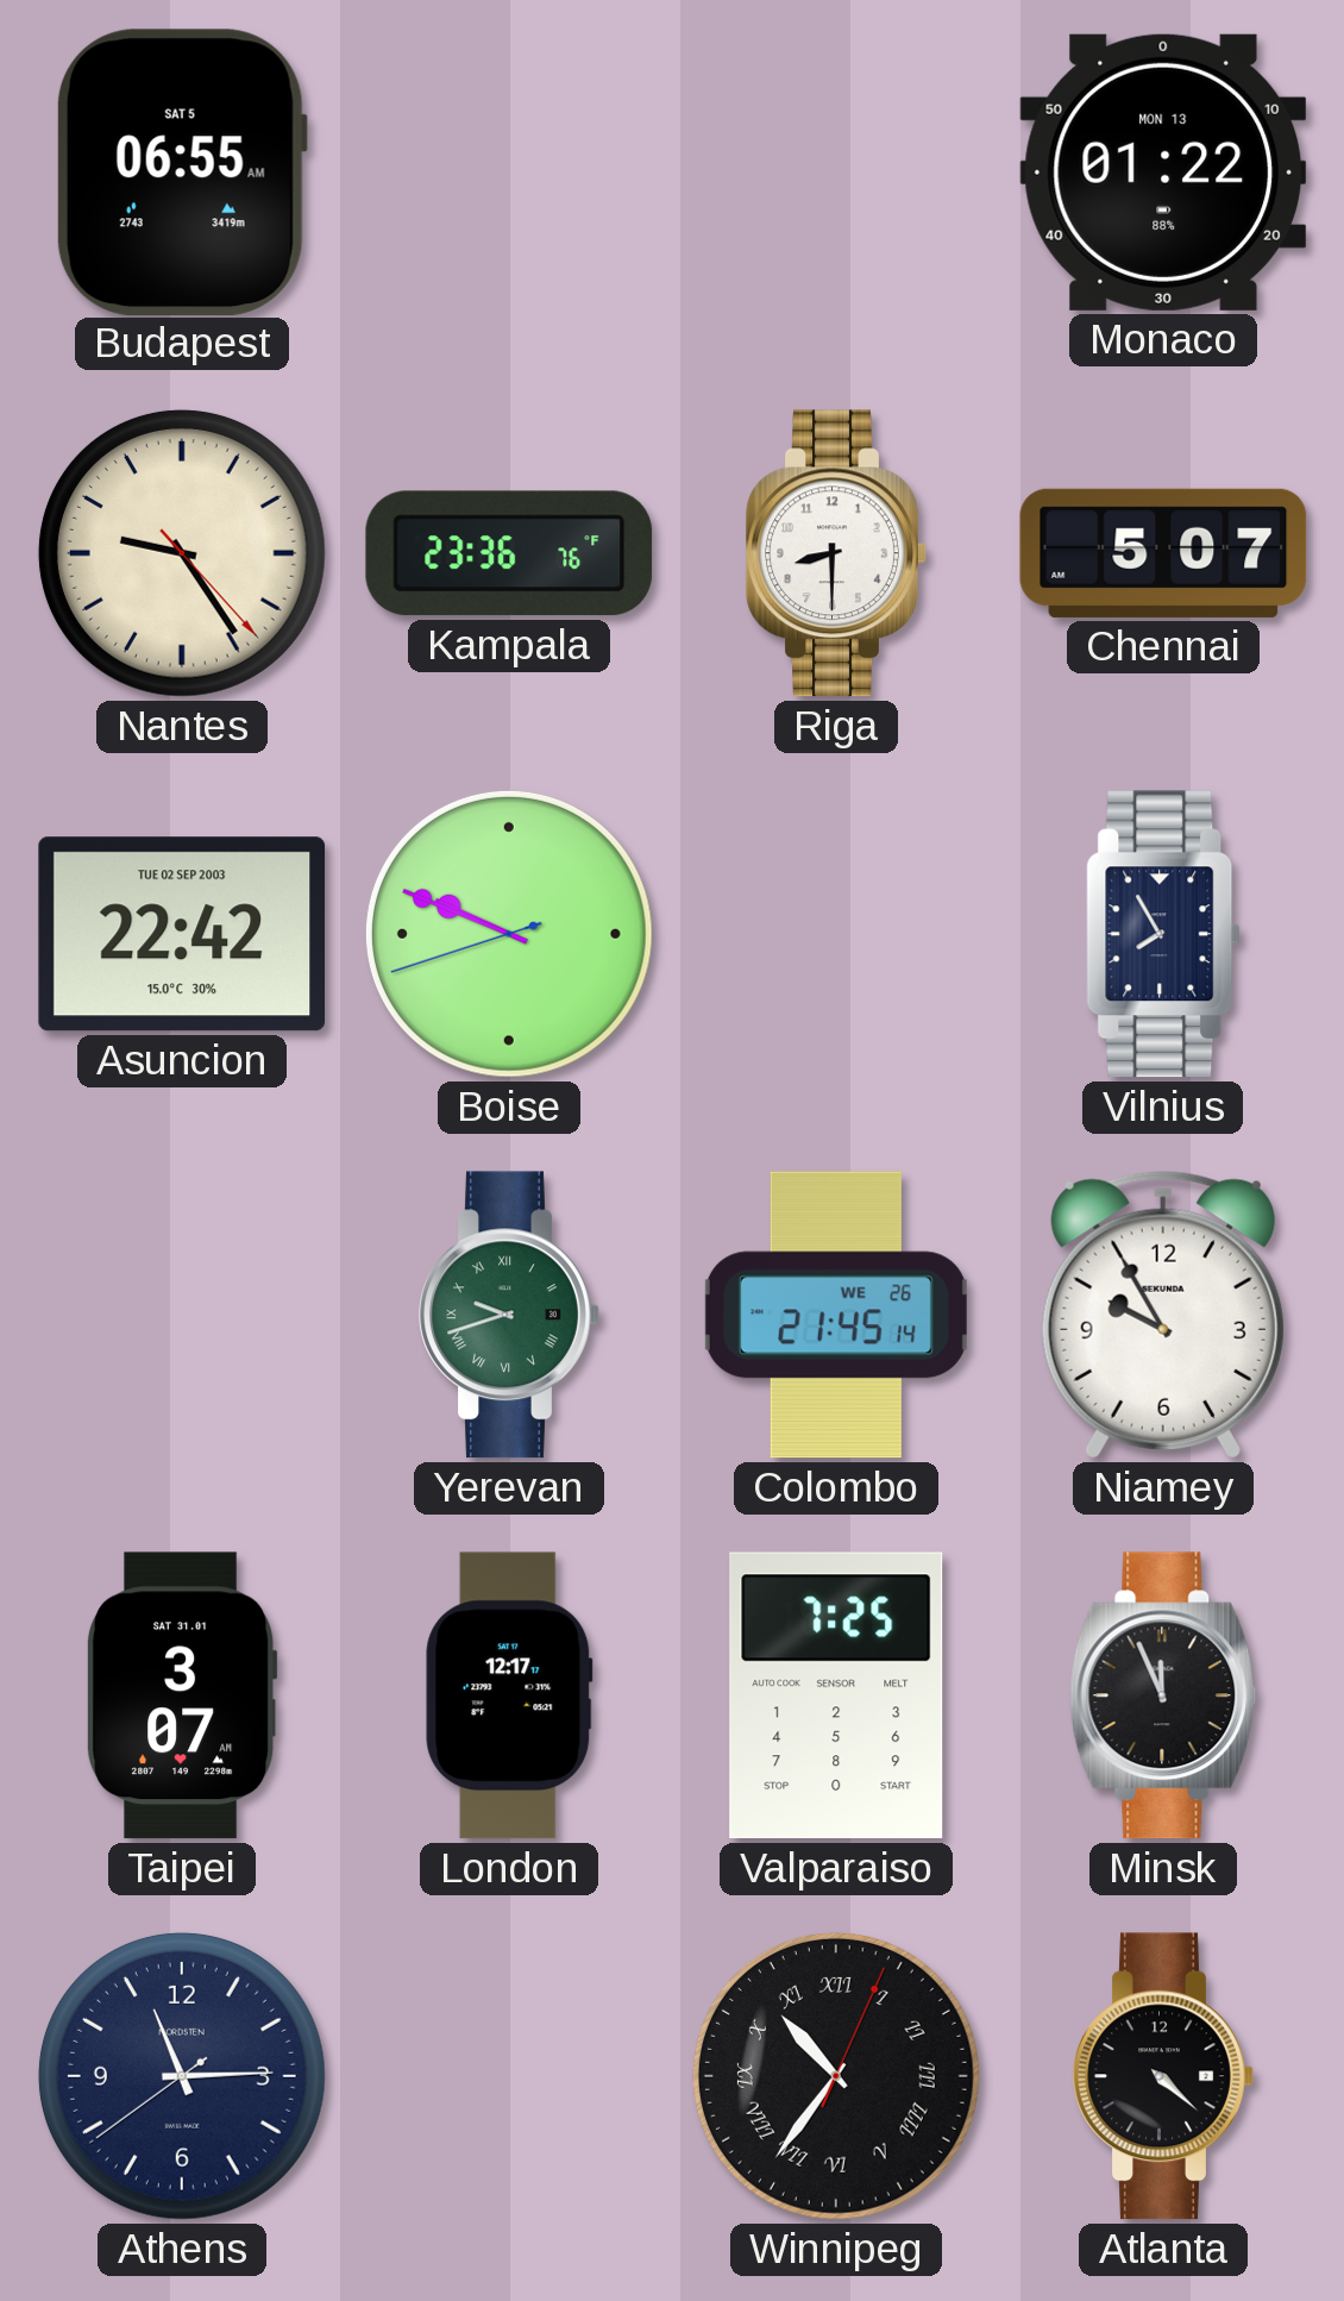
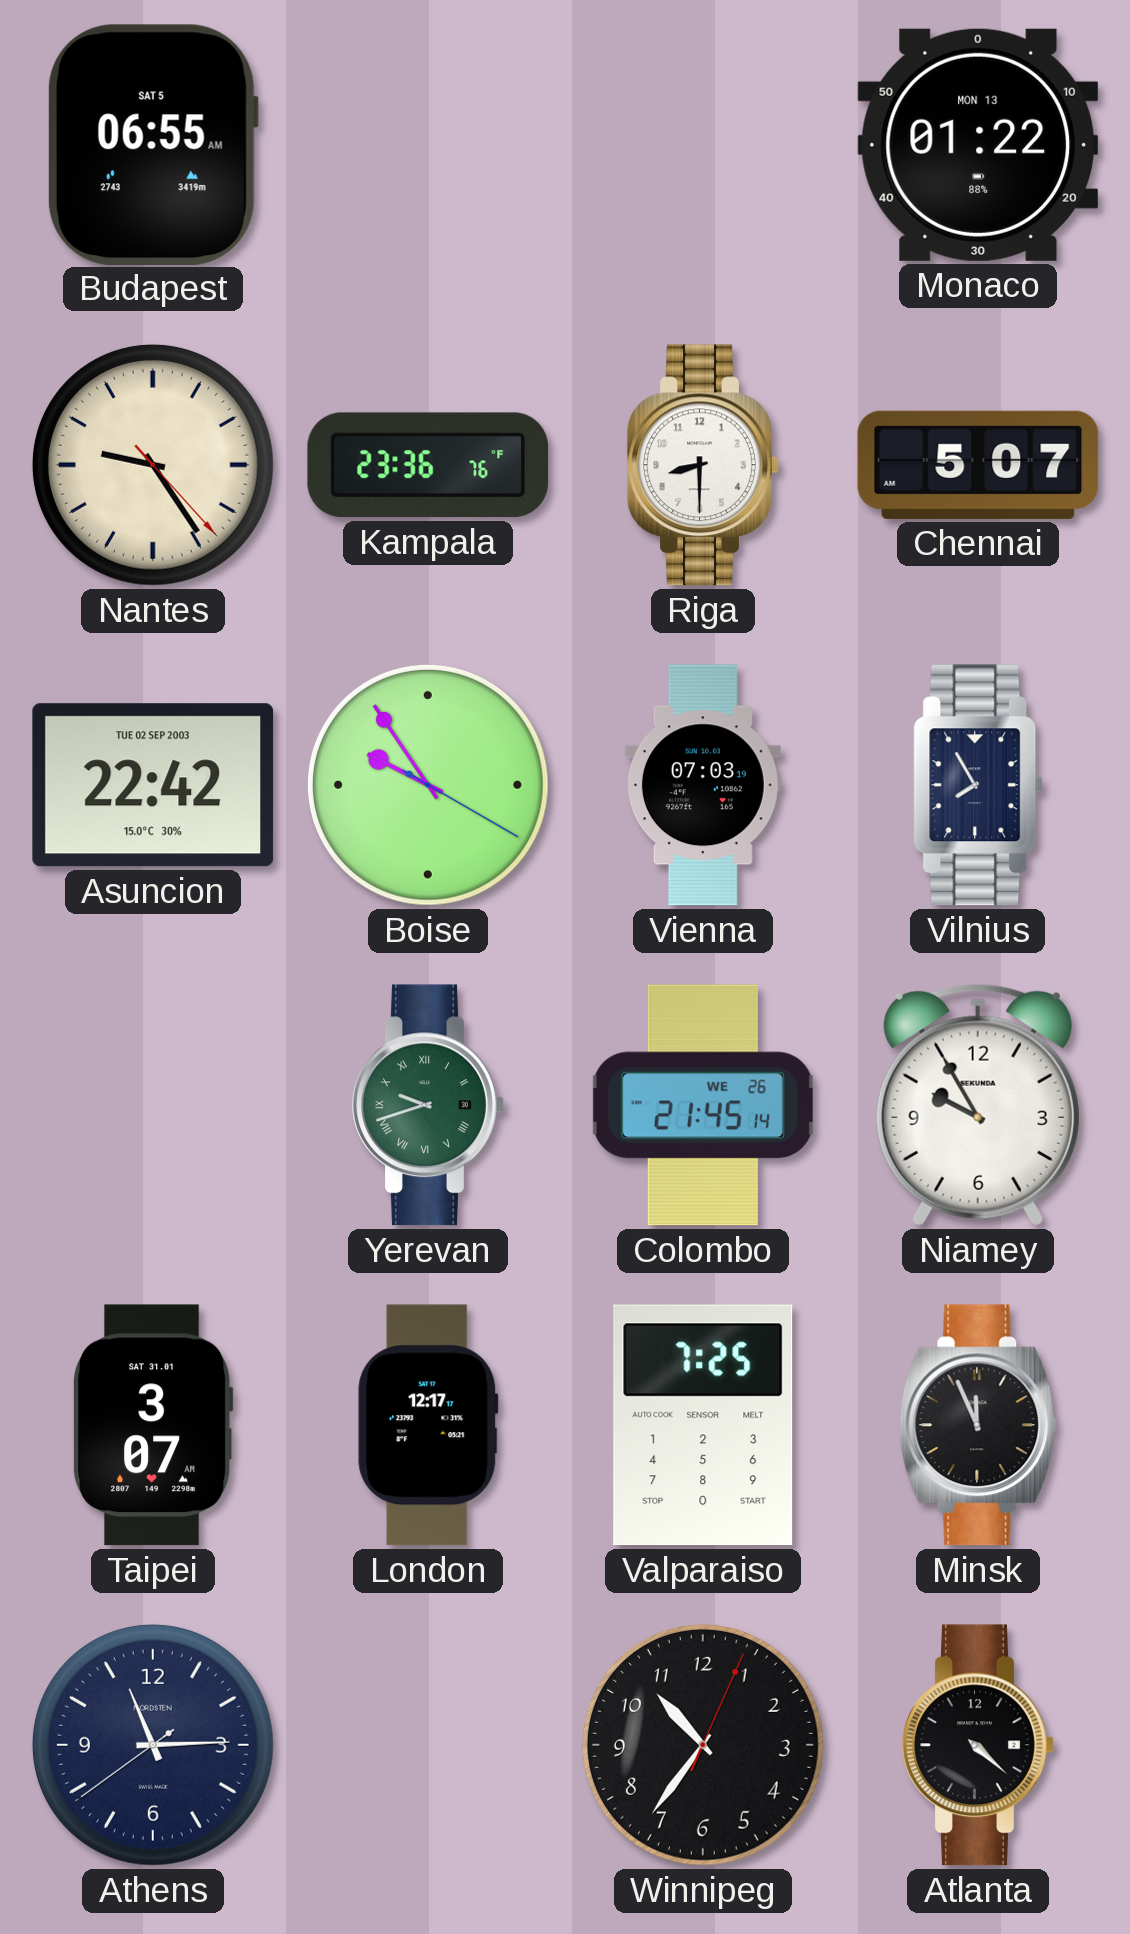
Boise: 9:48 -> 9:54
Vienna: none -> 07:03
Winnipeg numerals: Roman -> Arabic
